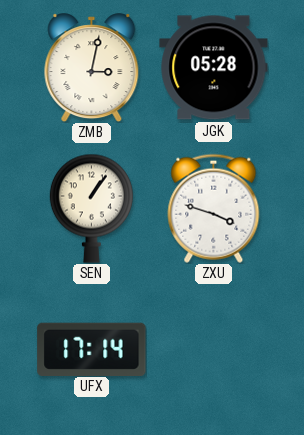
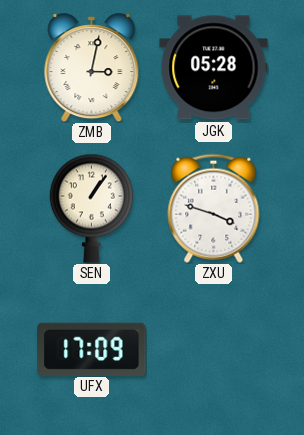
UFX: 17:14 -> 17:09
